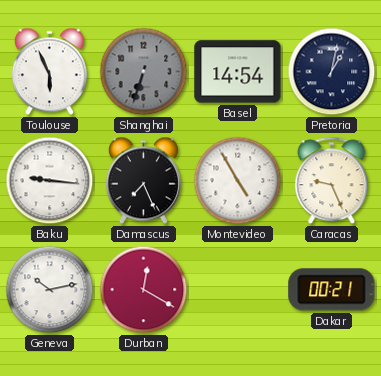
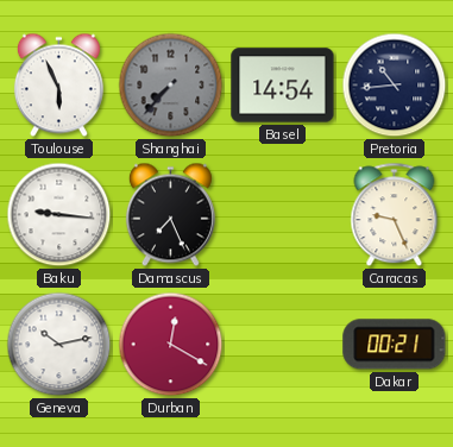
Shanghai: 6:33 -> 7:37
Pretoria: 1:02 -> 10:44
Montevideo: 4:55 -> none
